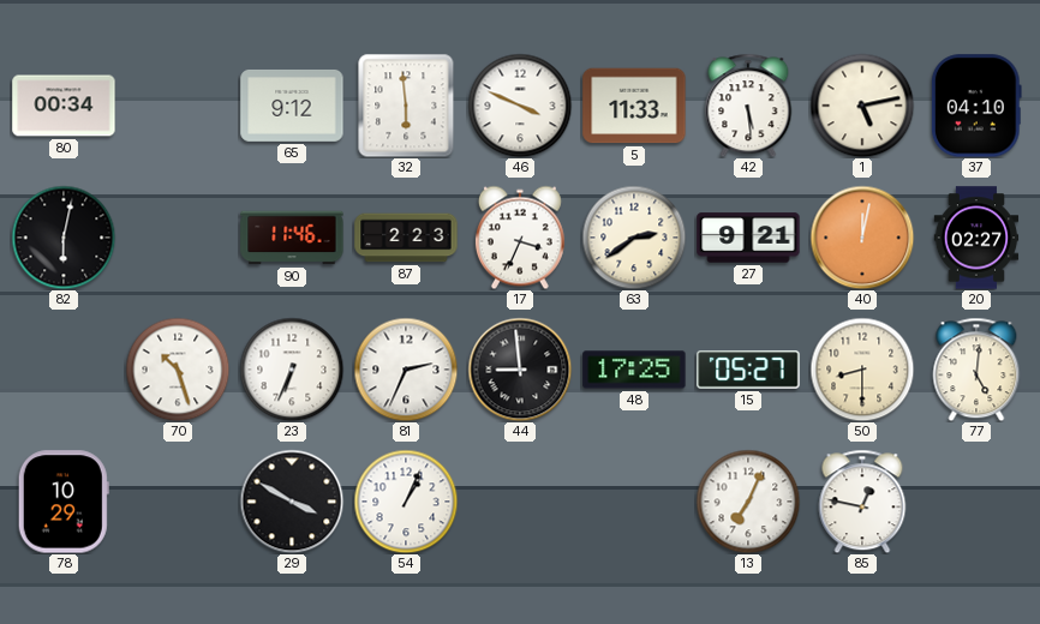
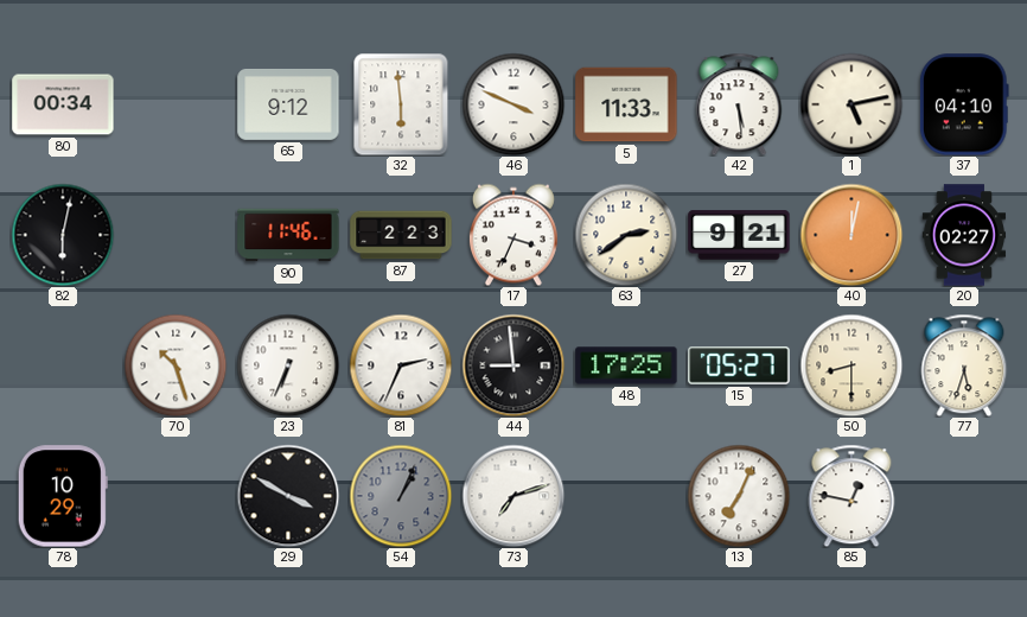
77: 5:01 -> 5:33
54 dial: white -> grey
73: none -> 7:12
